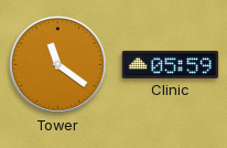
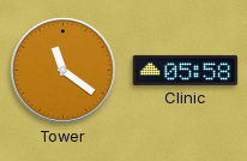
Clinic: 05:59 -> 05:58
